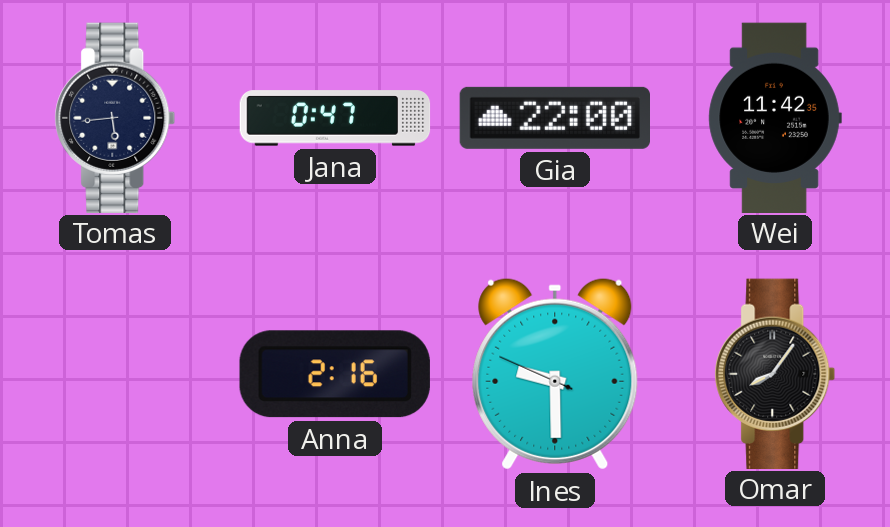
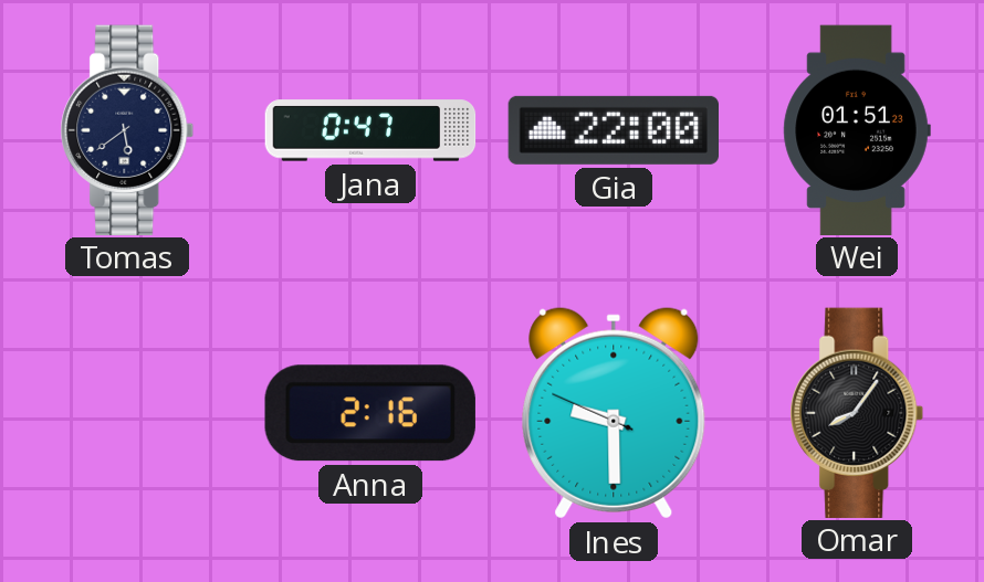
Tomas: 5:44 -> 5:39
Wei: 11:42 -> 01:51
